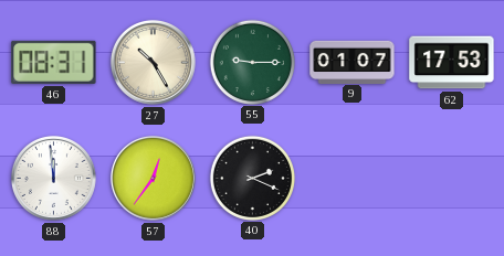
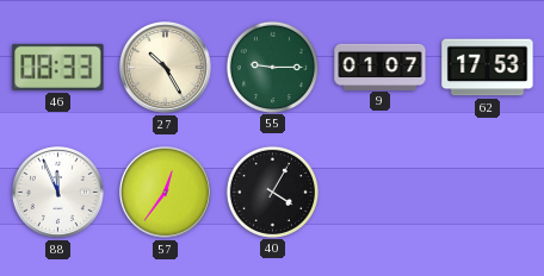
46: 08:31 -> 08:33
88: 11:59 -> 11:56
40: 2:19 -> 4:05
